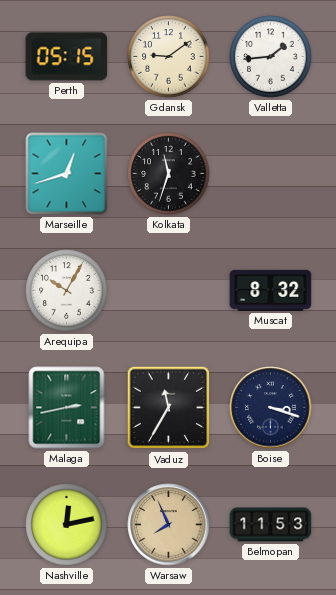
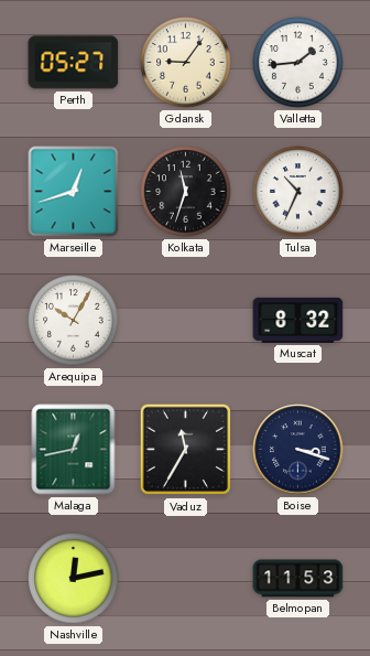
Perth: 05:15 -> 05:27
Gdansk: 9:09 -> 9:06
Tulsa: none -> 10:34
Malaga: 2:43 -> 12:43
Warsaw: 7:56 -> none
